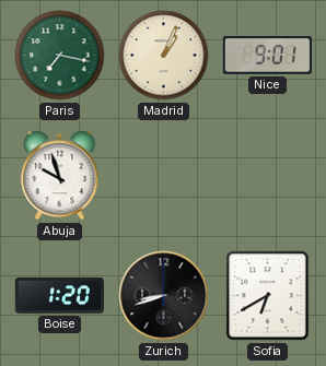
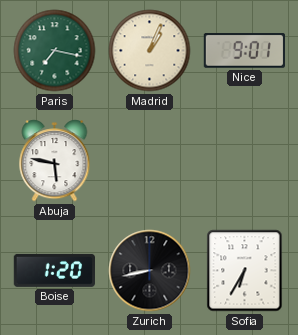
Abuja: 9:57 -> 5:47
Zurich: 8:42 -> 8:43
Sofia: 6:40 -> 6:35
